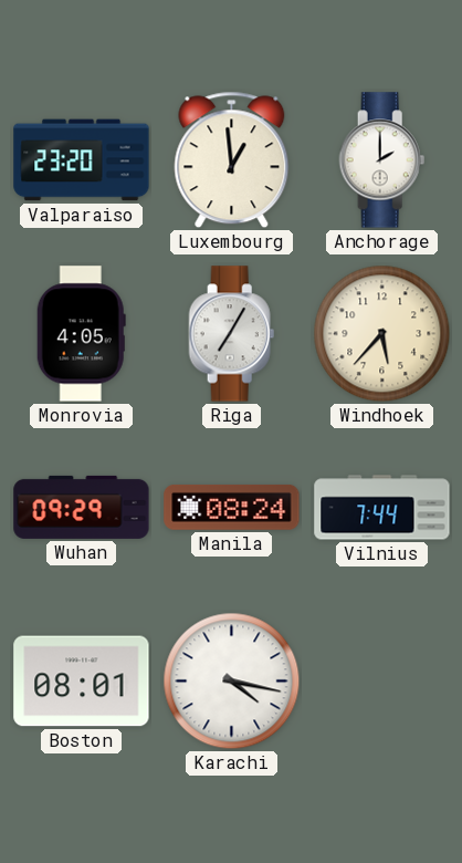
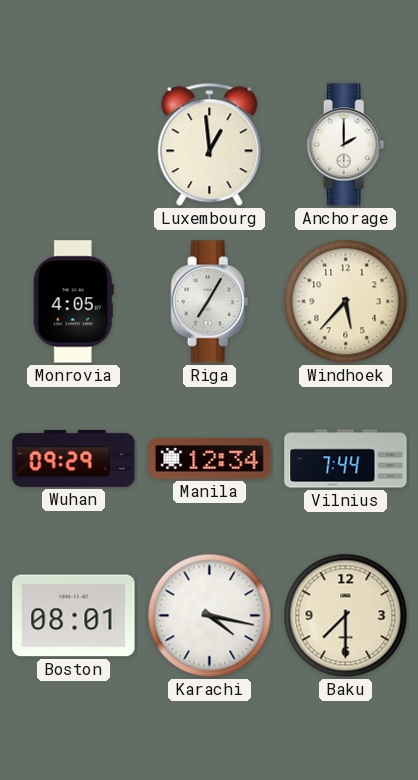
Valparaiso: 23:20 -> none
Manila: 08:24 -> 12:34
Baku: none -> 7:30
